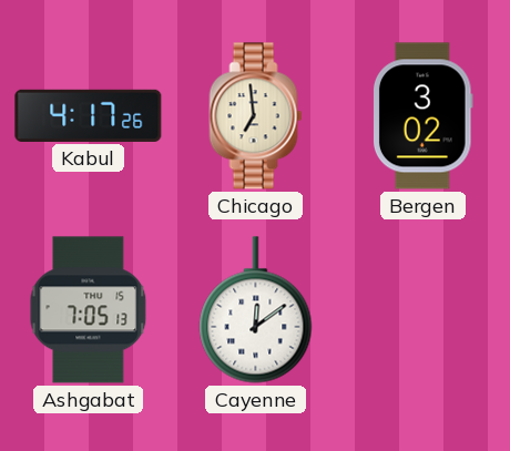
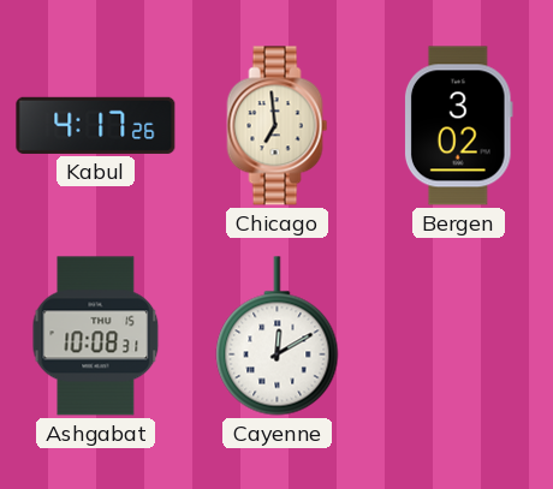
Ashgabat: 7:05 -> 10:08
Cayenne: 12:09 -> 12:10
